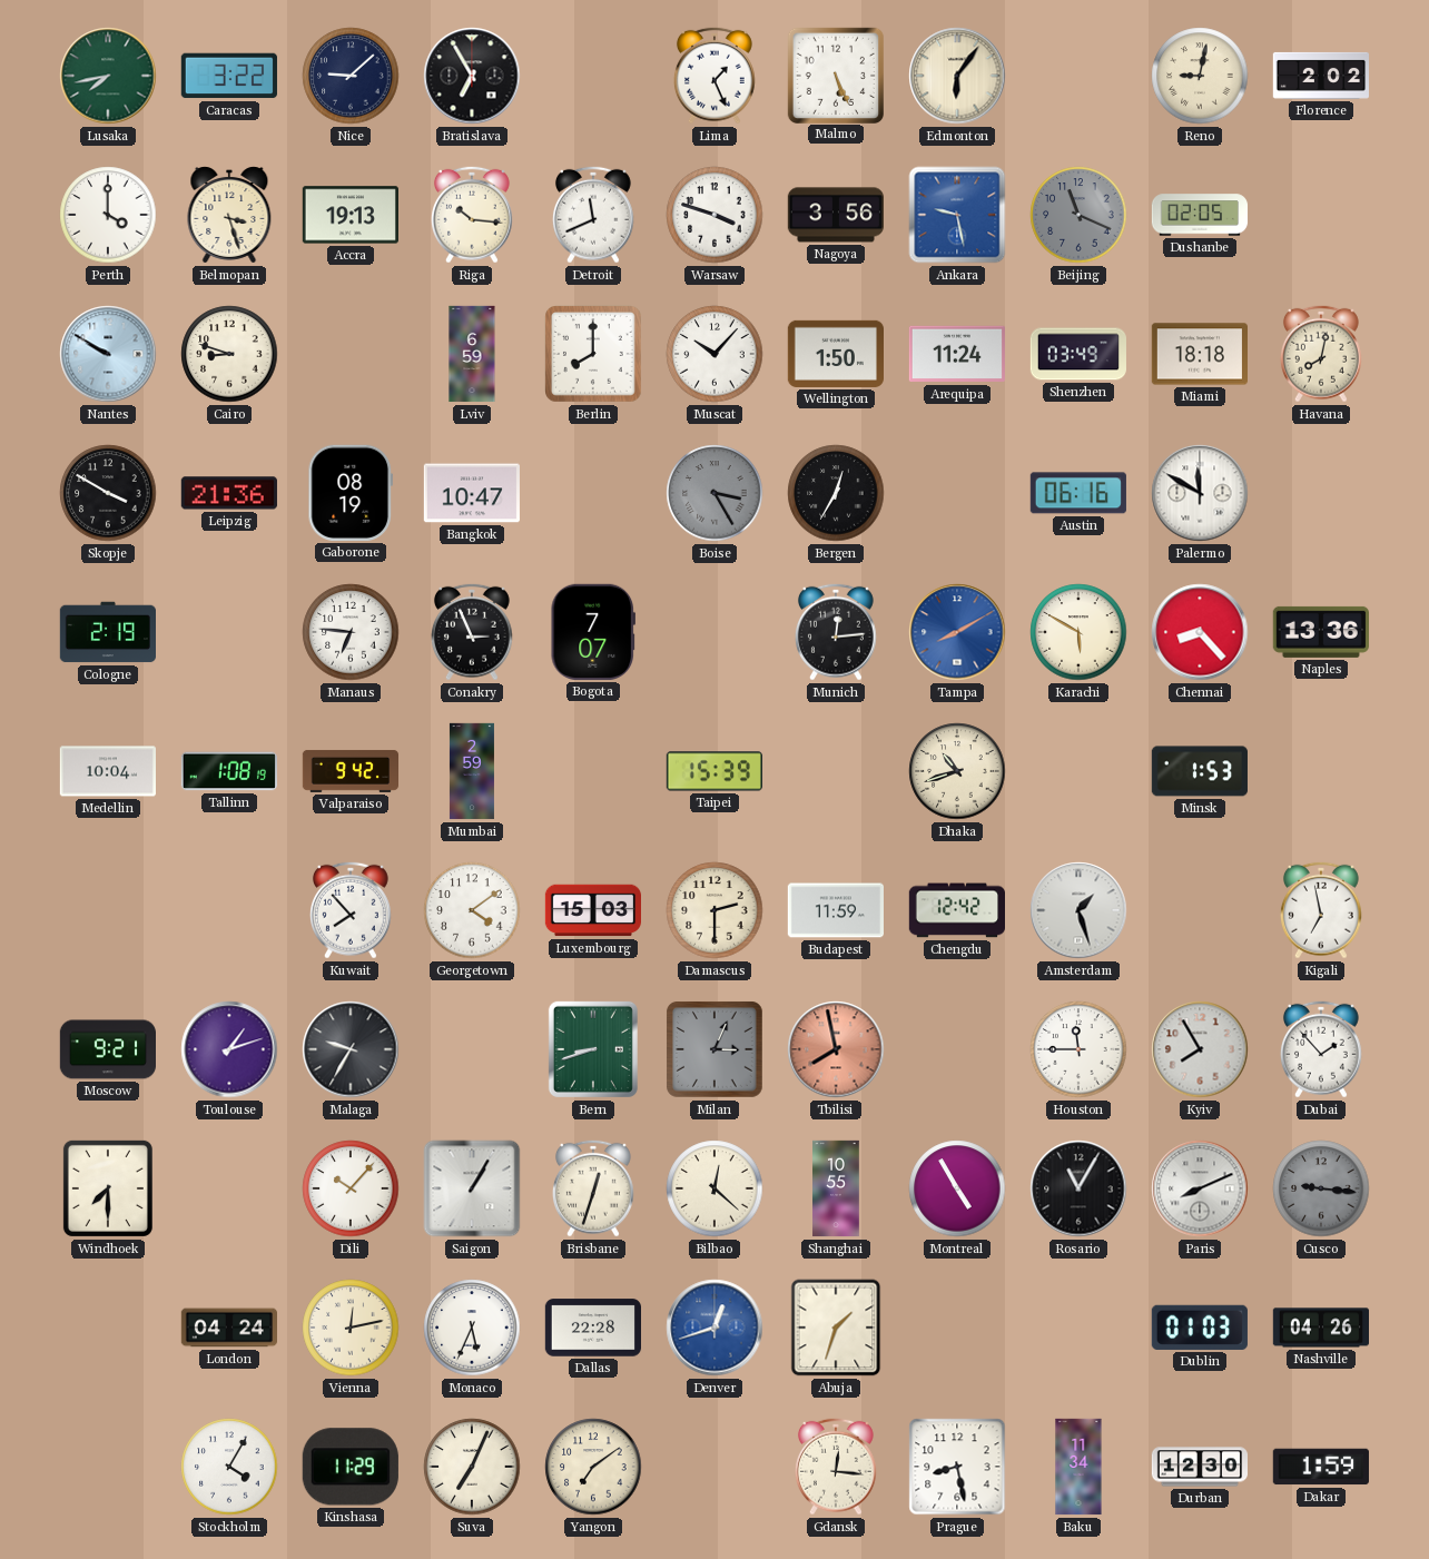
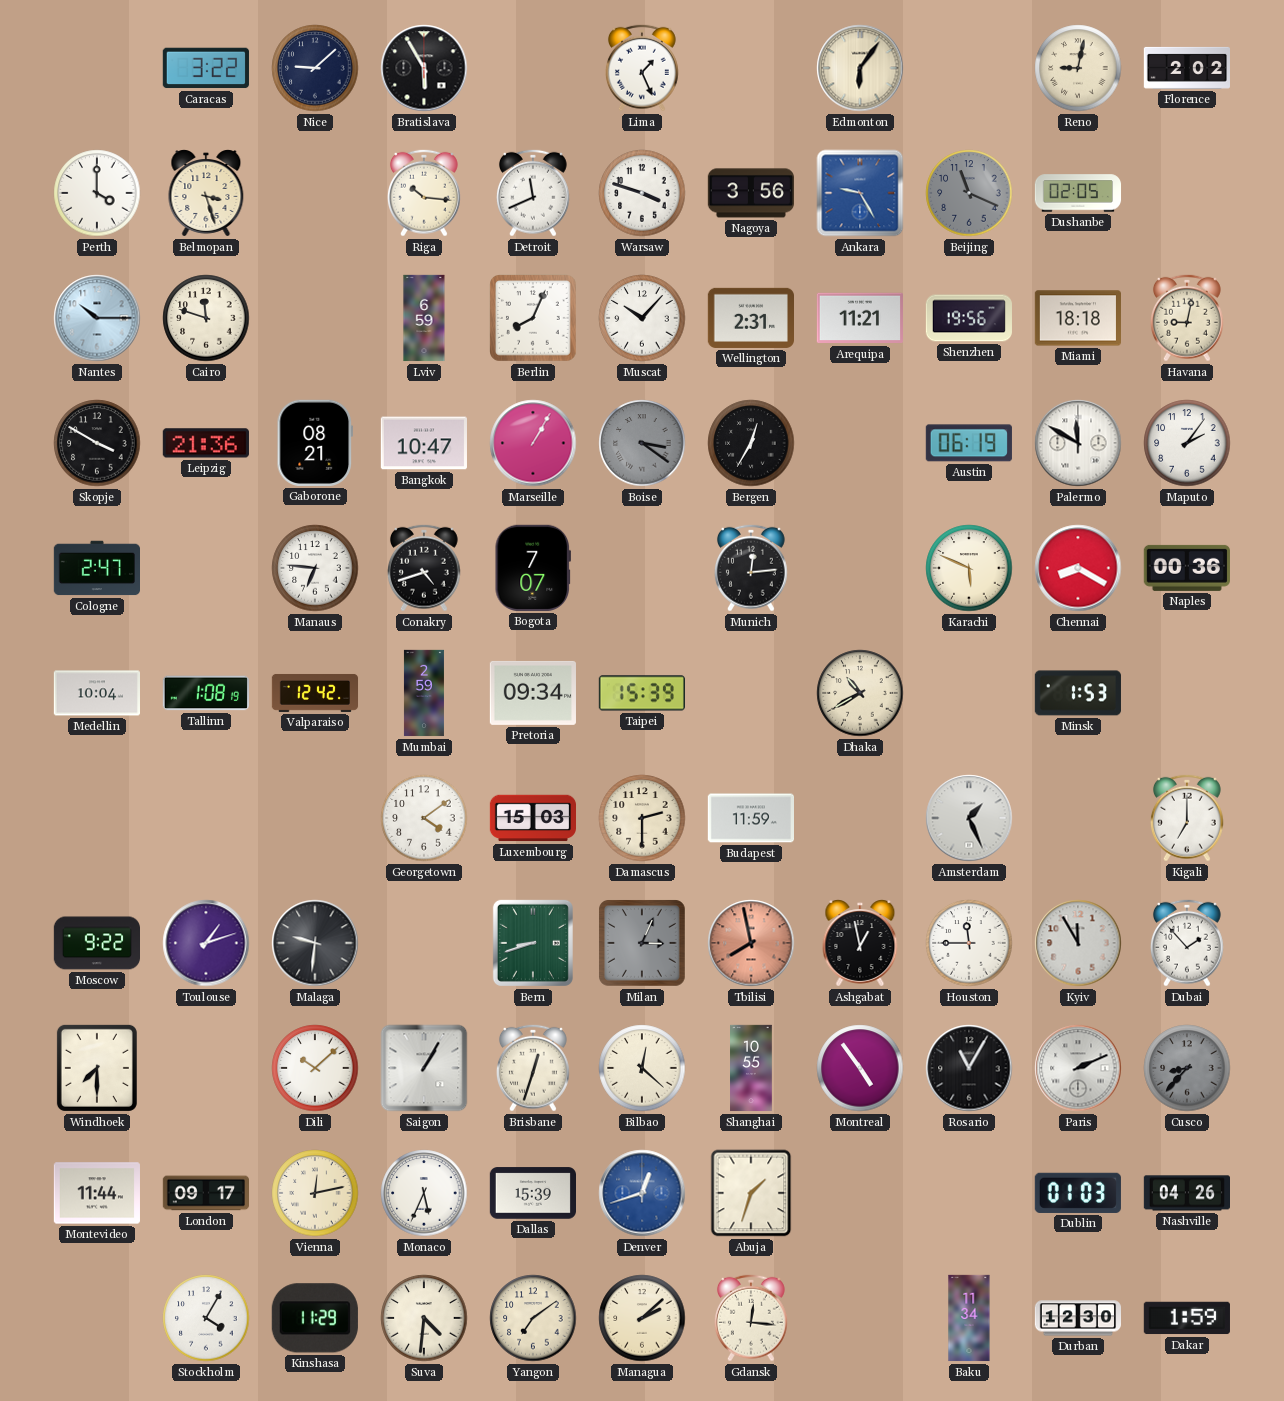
Lusaka: 7:43 -> none
Bratislava: 6:55 -> 5:55
Malmo: 5:26 -> none
Accra: 19:13 -> none
Ankara: 9:28 -> 9:25
Nantes: 9:50 -> 10:15
Cairo: 8:48 -> 11:48
Berlin: 8:00 -> 8:04
Wellington: 1:50 -> 2:31
Arequipa: 11:24 -> 11:21
Shenzhen: 03:49 -> 19:56
Havana: 8:02 -> 9:02
Gaborone: 08:19 -> 08:21
Marseille: none -> 1:05
Boise: 3:25 -> 3:21
Austin: 06:16 -> 06:19
Maputo: none -> 2:06
Cologne: 2:19 -> 2:47
Conakry: 2:56 -> 4:42
Tampa: 8:10 -> none
Karachi: 5:50 -> 5:49
Chennai: 8:23 -> 8:20
Naples: 13:36 -> 00:36
Valparaiso: 9:42 -> 12:42
Pretoria: none -> 09:34
Dhaka: 10:42 -> 10:40
Kuwait: 7:53 -> none
Chengdu: 12:42 -> none
Amsterdam: 1:27 -> 1:26
Kigali: 6:58 -> 7:00
Moscow: 9:21 -> 9:22
Malaga: 9:35 -> 9:31
Ashgabat: none -> 12:58
Kyiv: 7:55 -> 11:55
Dili: 10:07 -> 10:08
Montreal: 4:55 -> 4:54
Paris: 8:11 -> 2:11
Cusco: 9:16 -> 8:37
Montevideo: none -> 11:44
London: 04:24 -> 09:17
Dallas: 22:28 -> 15:39
Suva: 7:04 -> 4:31
Managua: none -> 2:08
Prague: 8:28 -> none
